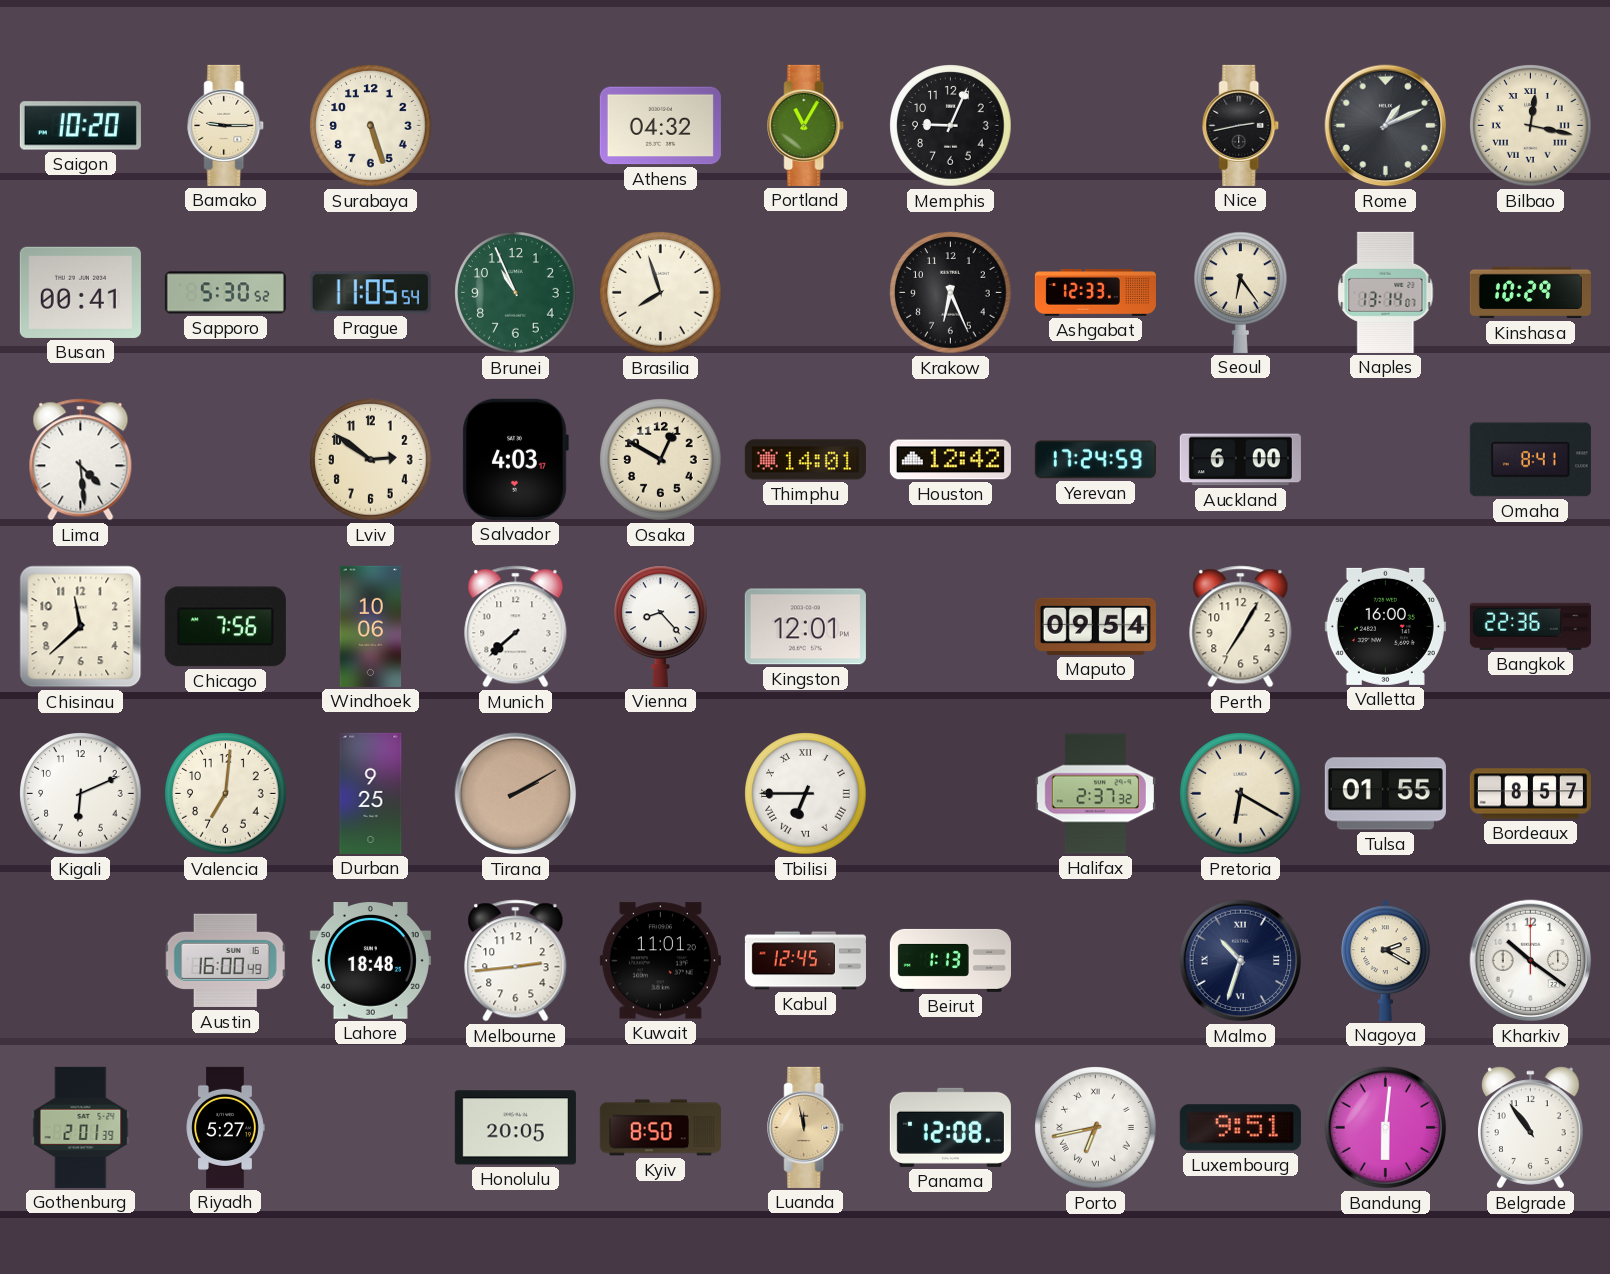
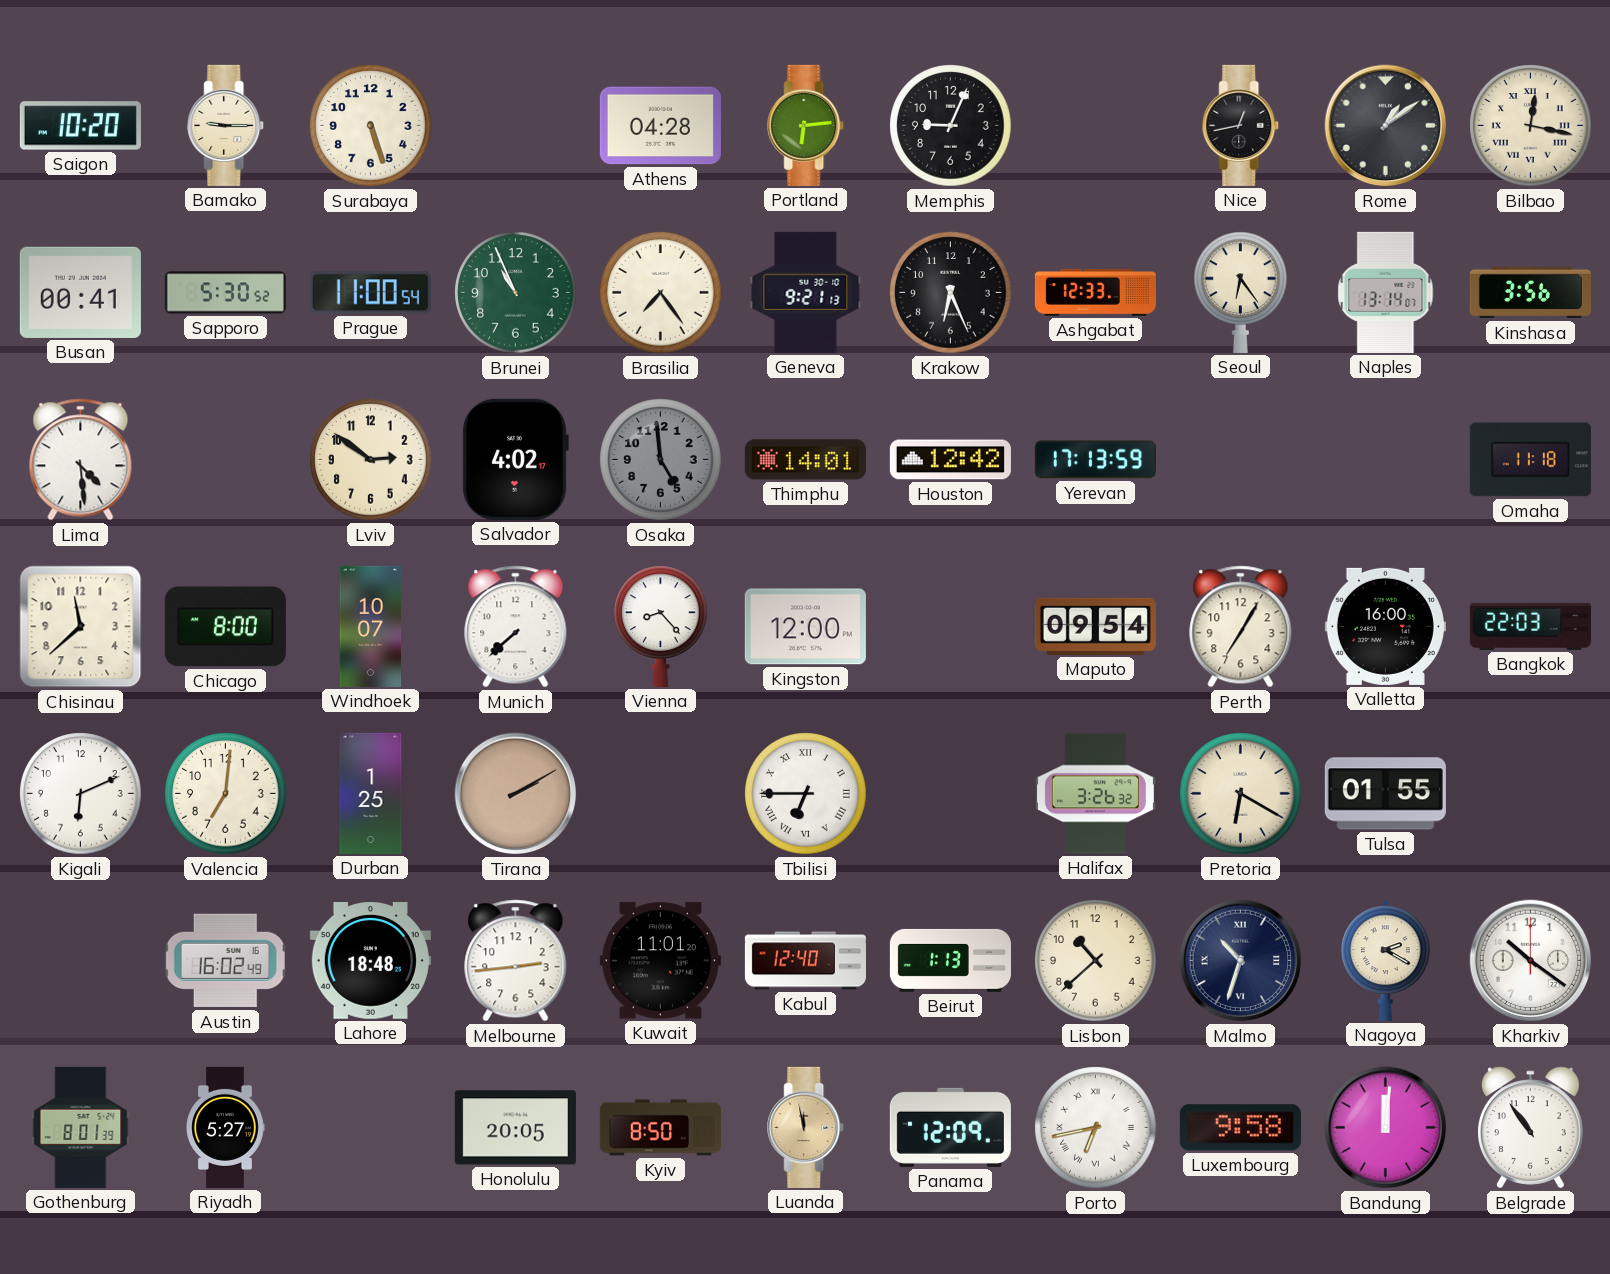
Athens: 04:32 -> 04:28
Portland: 11:05 -> 6:14
Nice: 2:43 -> 12:43
Rome: 1:11 -> 1:09
Prague: 11:05 -> 11:00
Brasilia: 7:57 -> 7:24
Geneva: none -> 9:21
Kinshasa: 10:29 -> 3:56
Salvador: 4:03 -> 4:02
Osaka: 12:50 -> 4:59
Osaka dial: cream -> grey
Yerevan: 17:24 -> 17:13
Auckland: 6:00 -> none
Omaha: 8:41 -> 11:18
Chicago: 7:56 -> 8:00
Windhoek: 10:06 -> 10:07
Kingston: 12:01 -> 12:00
Bangkok: 22:36 -> 22:03
Durban: 9:25 -> 1:25
Halifax: 2:37 -> 3:26
Bordeaux: 8:57 -> none
Austin: 16:00 -> 16:02
Kabul: 12:45 -> 12:40
Lisbon: none -> 10:38
Gothenburg: 2:01 -> 8:01
Panama: 12:08 -> 12:09
Luxembourg: 9:51 -> 9:58
Bandung: 6:01 -> 12:01
